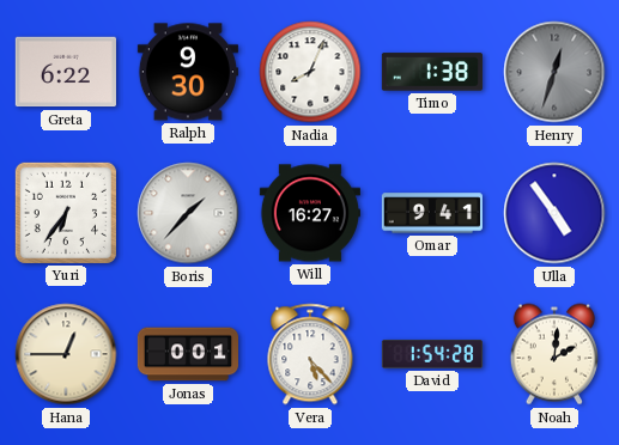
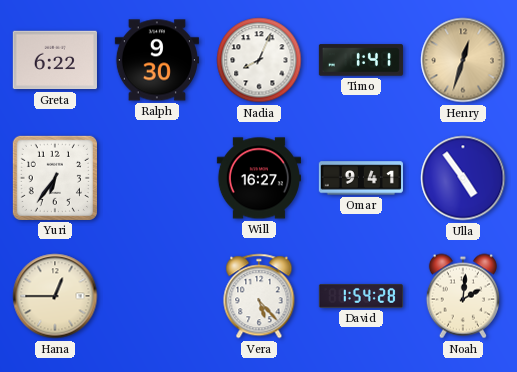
Timo: 1:38 -> 1:41
Henry dial: grey -> champagne
Boris: 1:37 -> none
Jonas: 0:01 -> none
